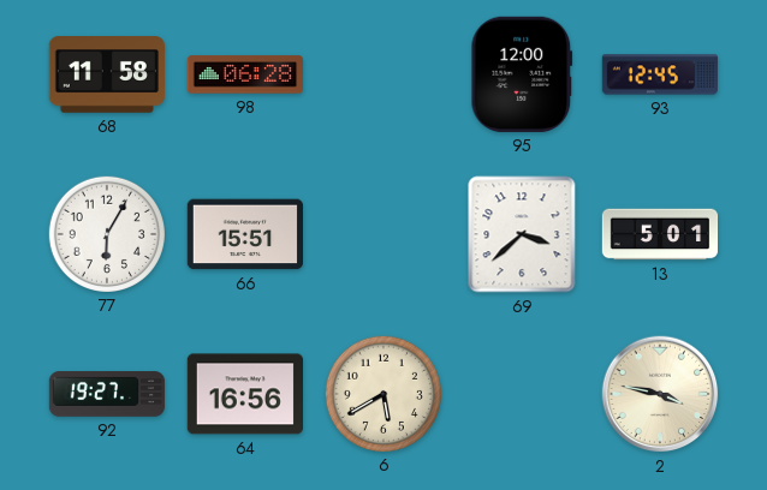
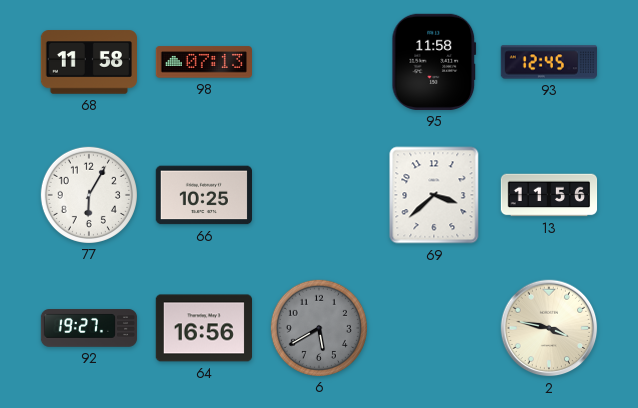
98: 06:28 -> 07:13
95: 12:00 -> 11:58
66: 15:51 -> 10:25
13: 5:01 -> 11:56
6 dial: cream -> grey
